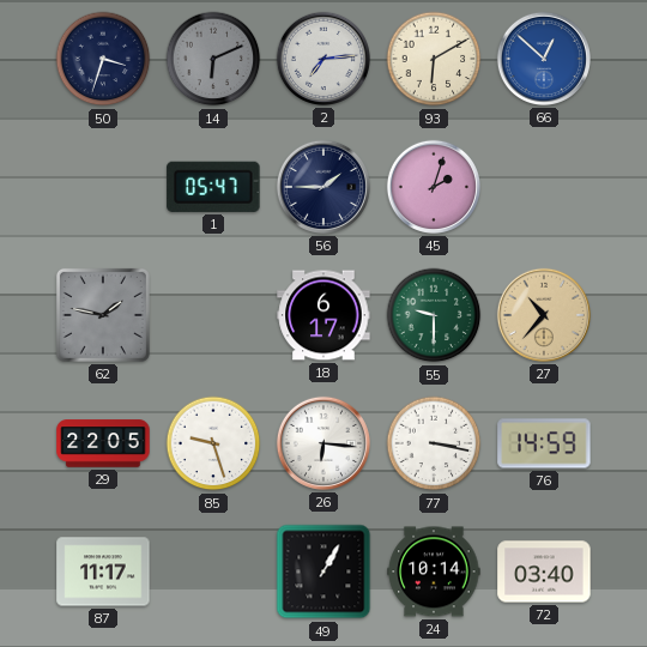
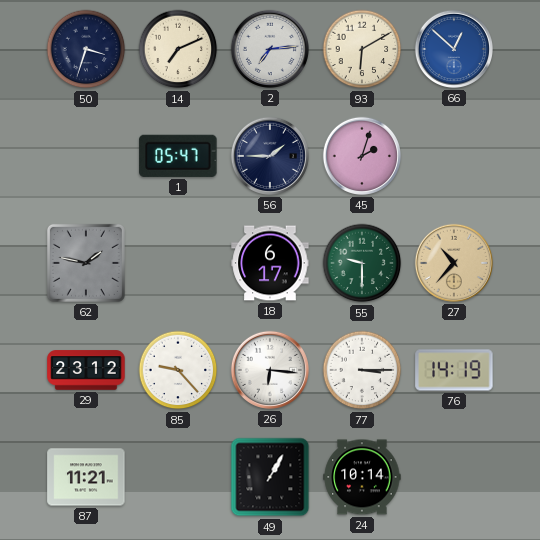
14: 6:11 -> 7:11
14 dial: grey -> cream
29: 22:05 -> 23:12
85: 9:27 -> 9:23
77: 3:17 -> 3:15
76: 14:59 -> 14:19
87: 11:17 -> 11:21
72: 03:40 -> none
